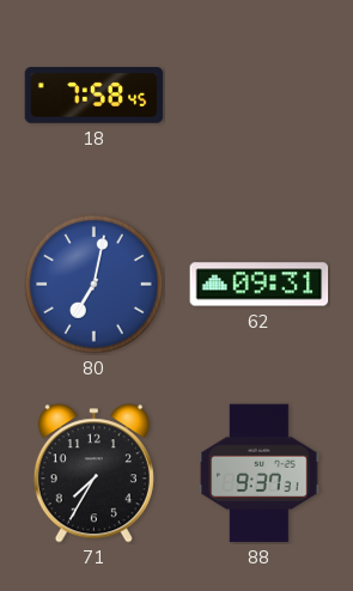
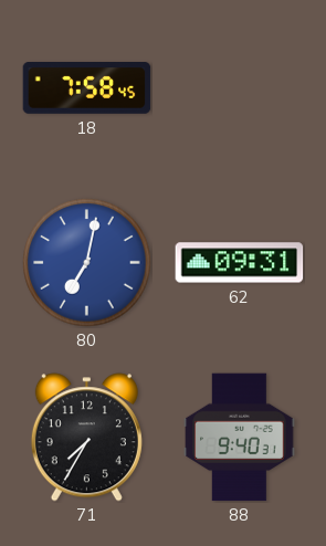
88: 9:37 -> 9:40
